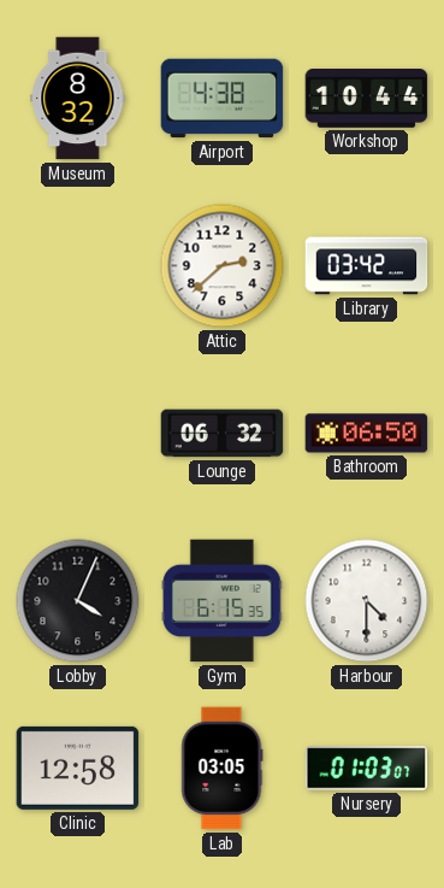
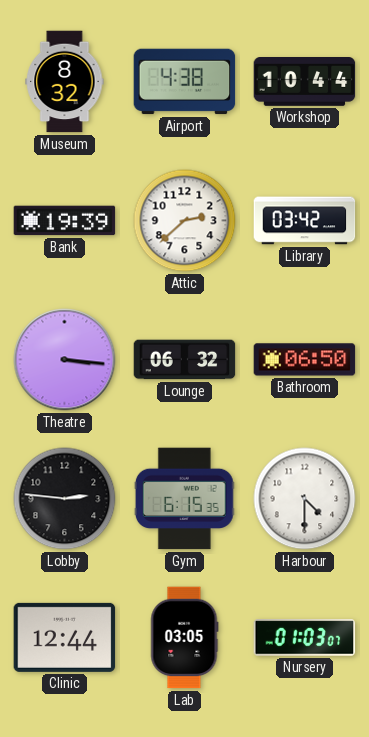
Bank: none -> 19:39
Theatre: none -> 3:16
Lobby: 4:04 -> 2:46
Clinic: 12:58 -> 12:44
